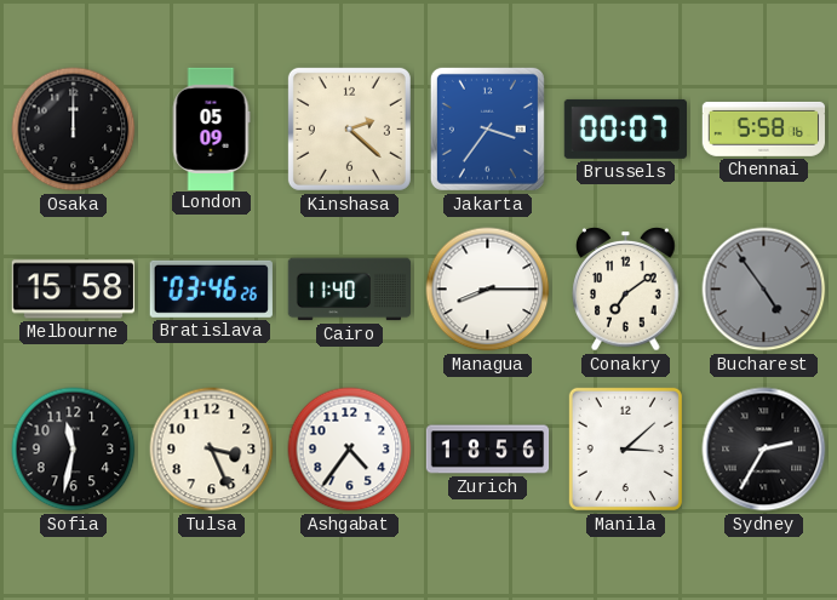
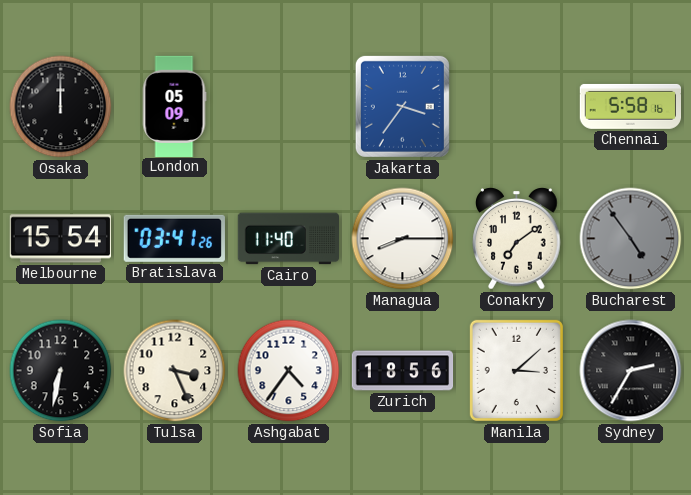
Kinshasa: 2:22 -> none
Brussels: 00:07 -> none
Melbourne: 15:58 -> 15:54
Bratislava: 03:46 -> 03:41
Sofia: 11:32 -> 6:32
